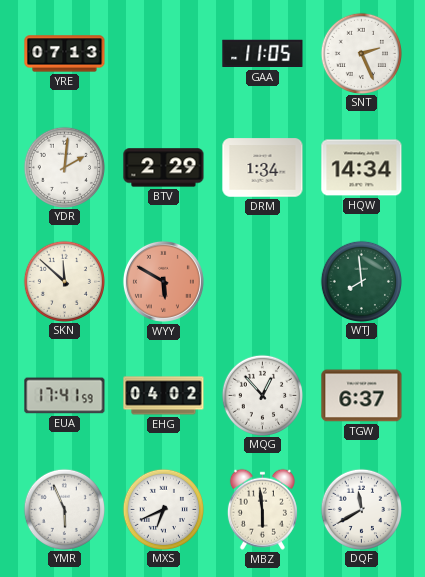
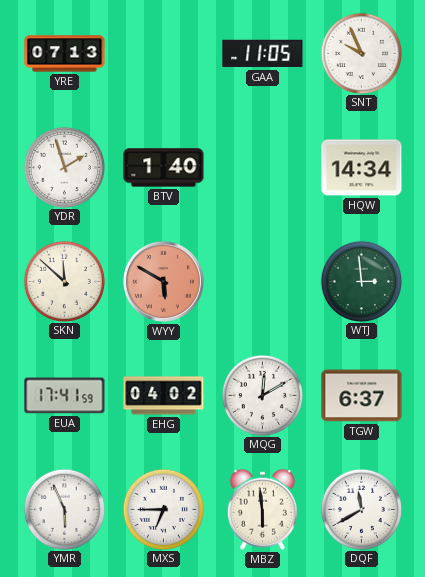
SNT: 2:26 -> 9:56
YDR: 2:01 -> 1:57
BTV: 2:29 -> 1:40
DRM: 1:34 -> none
WTJ: 7:59 -> 2:59
MQG: 12:53 -> 12:10
MXS: 6:41 -> 6:45
